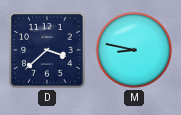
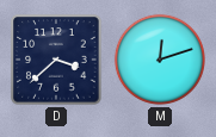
M: 8:47 -> 12:12
